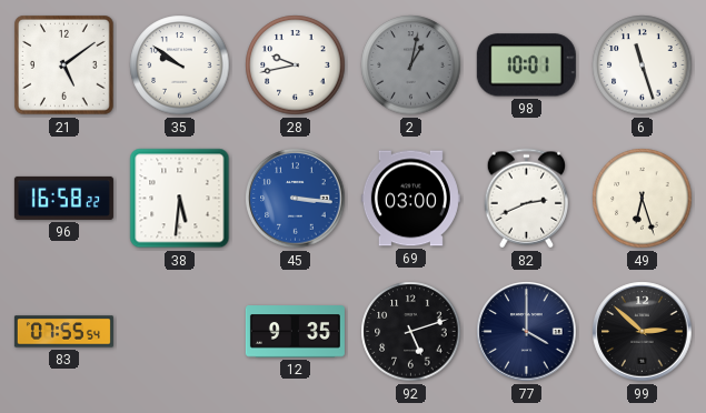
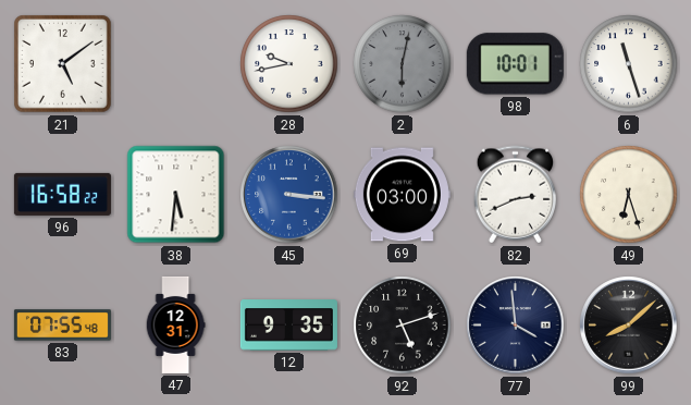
35: 9:51 -> none
2: 1:02 -> 6:02
83: 07:55:54 -> 07:55:48
47: none -> 12:31
77: 4:00 -> 3:59
99: 2:52 -> 8:08
